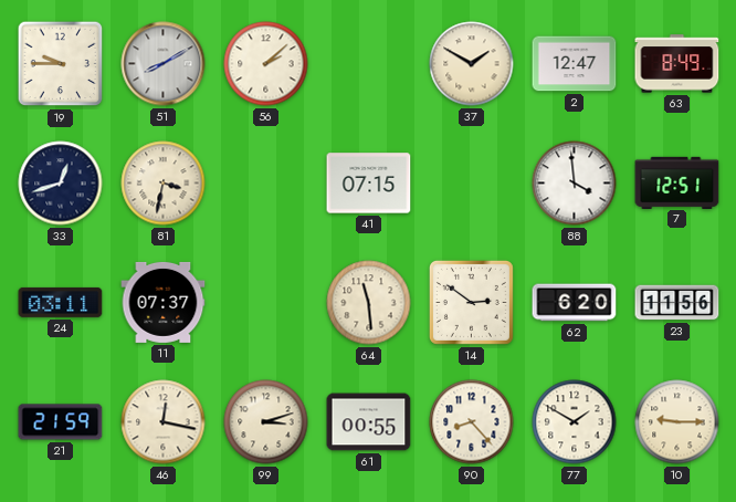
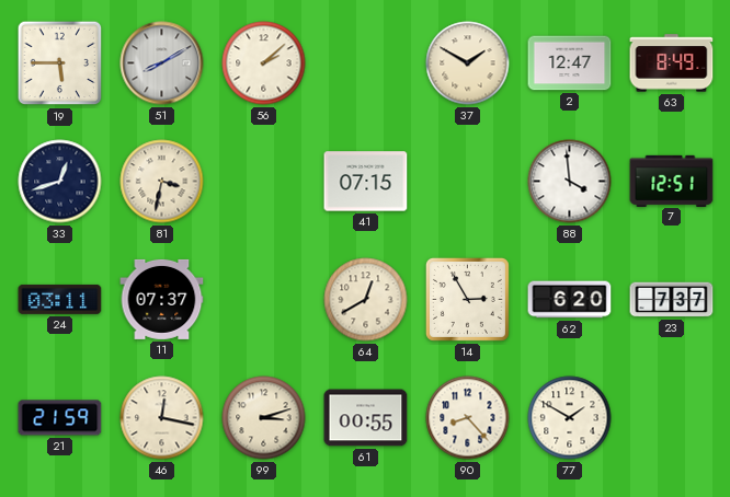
19: 9:45 -> 5:45
64: 11:29 -> 12:40
14: 2:51 -> 2:55
23: 11:56 -> 7:37
10: 9:15 -> none
